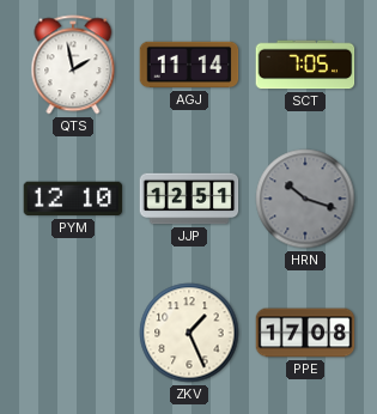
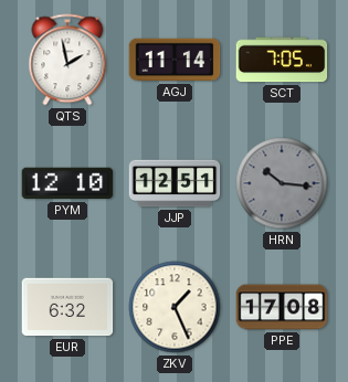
HRN: 10:18 -> 10:16
EUR: none -> 6:32
